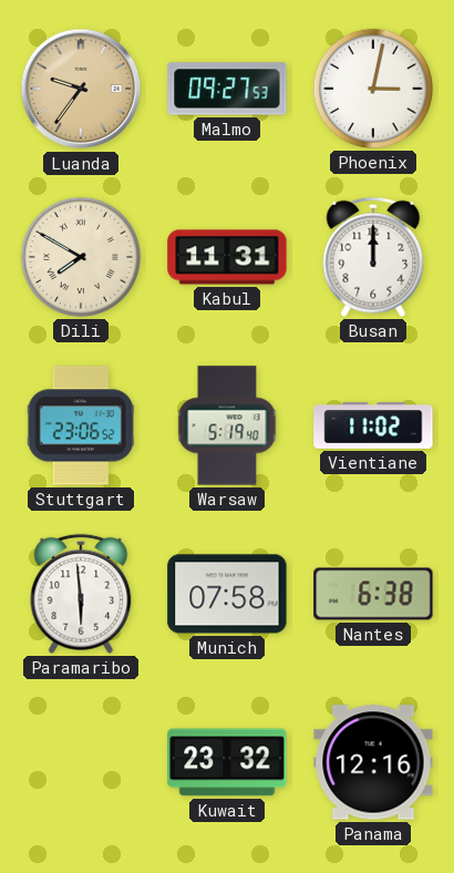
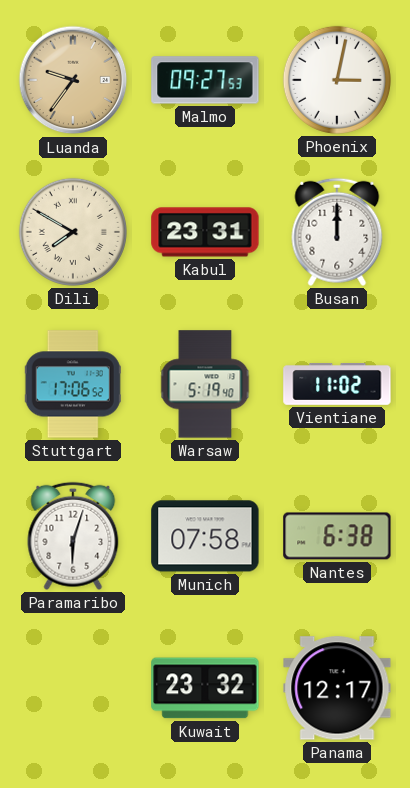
Kabul: 11:31 -> 23:31
Stuttgart: 23:06 -> 17:06
Paramaribo: 5:59 -> 6:03
Panama: 12:16 -> 12:17
